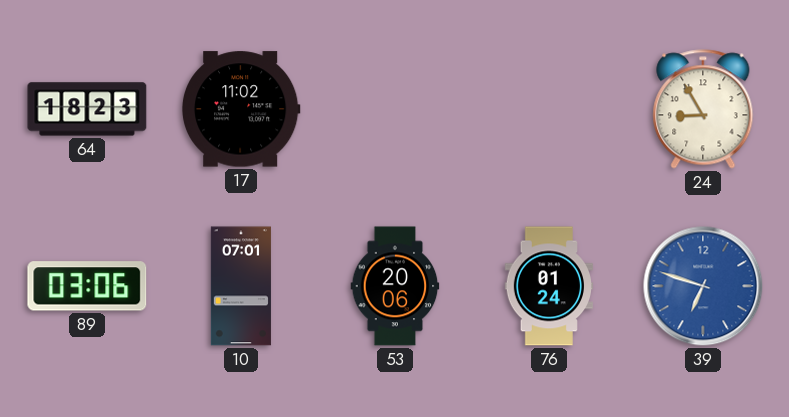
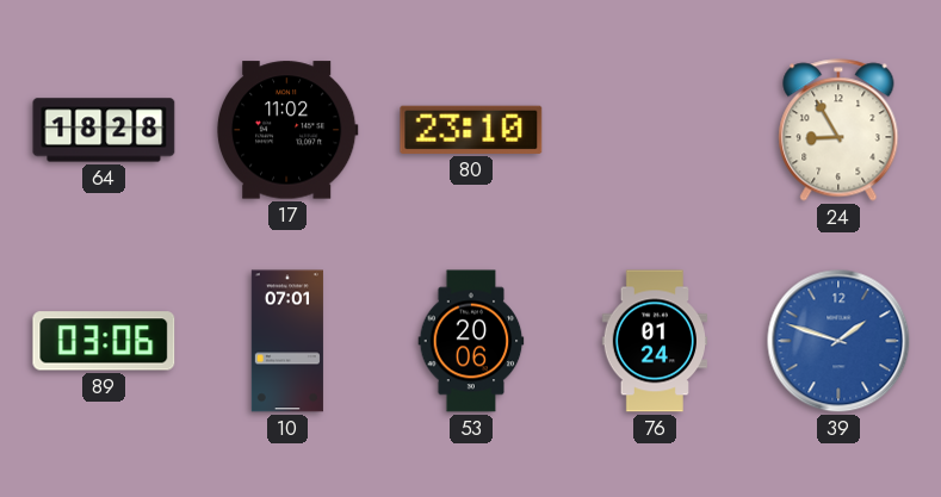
64: 18:23 -> 18:28
80: none -> 23:10
39: 6:48 -> 1:48
